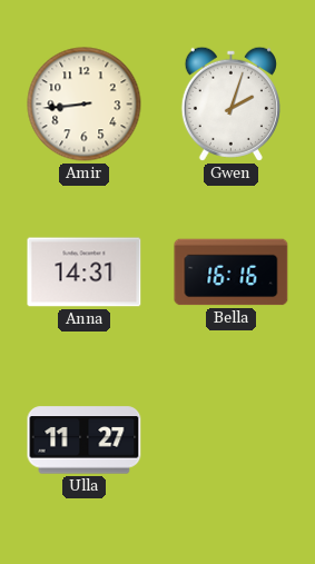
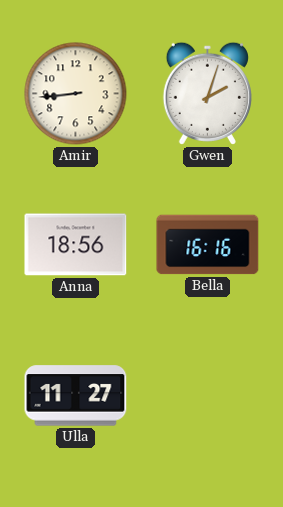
Anna: 14:31 -> 18:56
